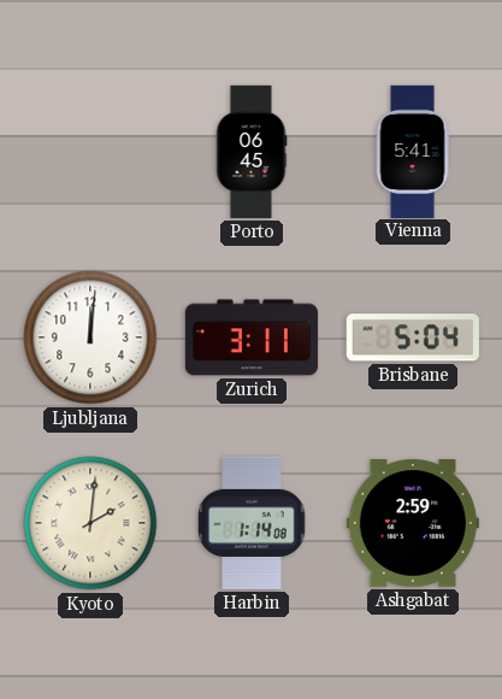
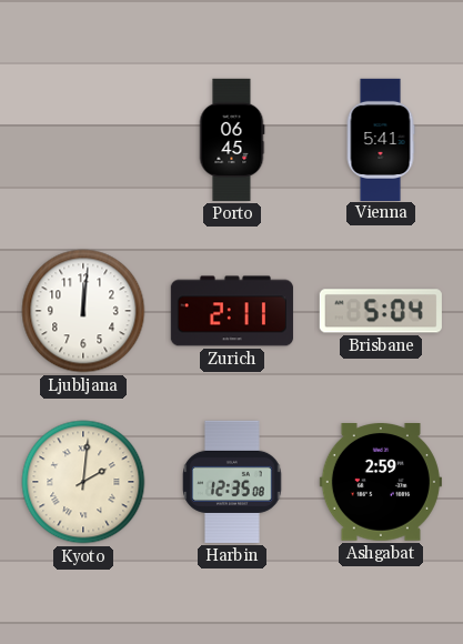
Zurich: 3:11 -> 2:11
Harbin: 1:14 -> 12:35
